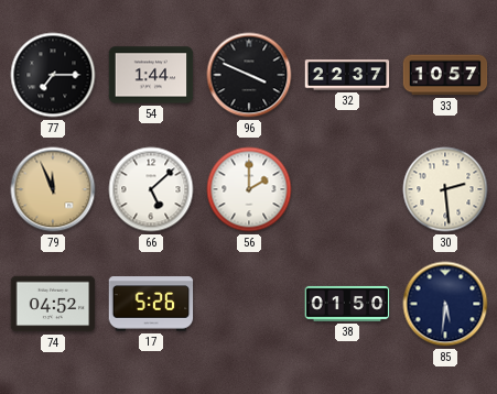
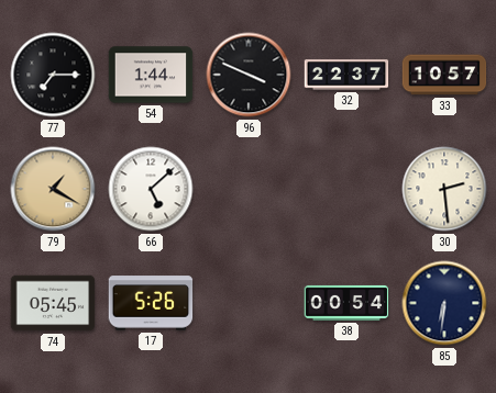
79: 11:56 -> 1:20
56: 2:00 -> none
74: 04:52 -> 05:45
38: 01:50 -> 00:54
85: 5:31 -> 6:31
